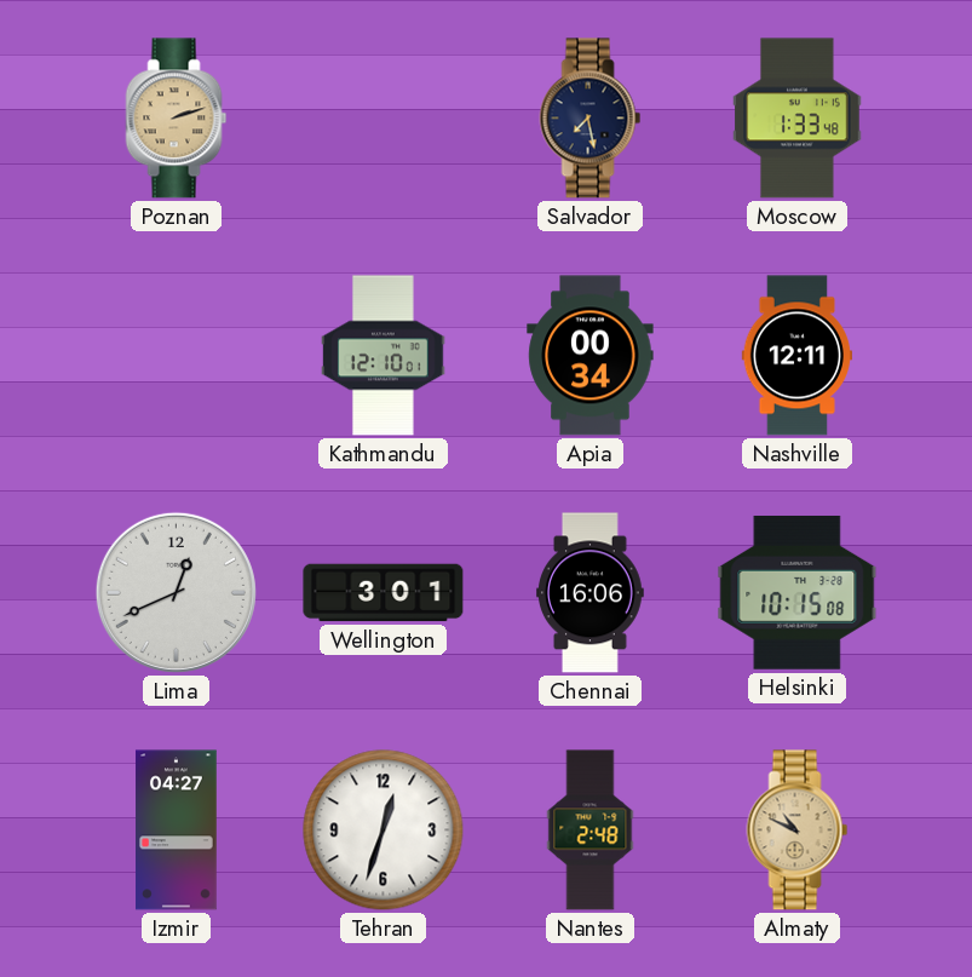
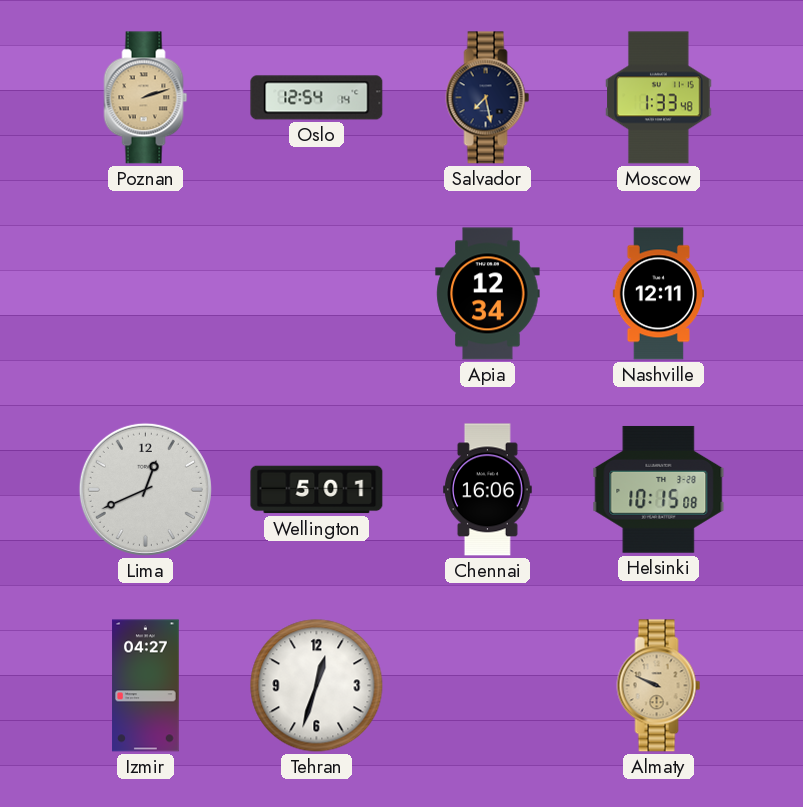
Oslo: none -> 12:54
Kathmandu: 12:10 -> none
Apia: 00:34 -> 12:34
Wellington: 3:01 -> 5:01
Nantes: 2:48 -> none
Almaty: 10:49 -> 9:49
